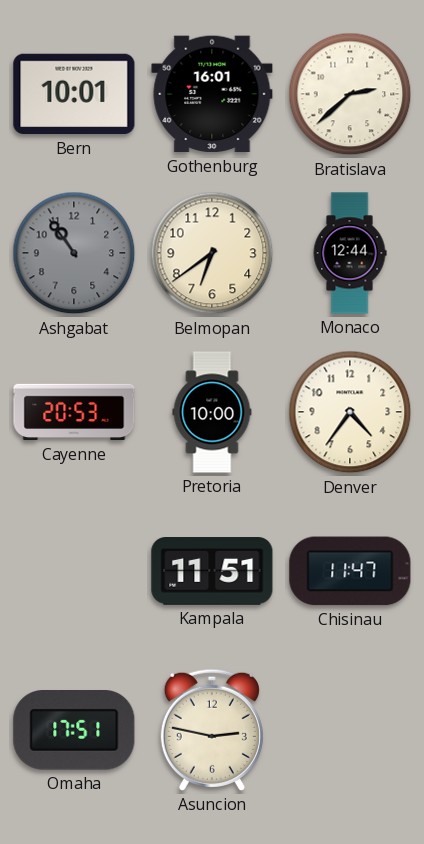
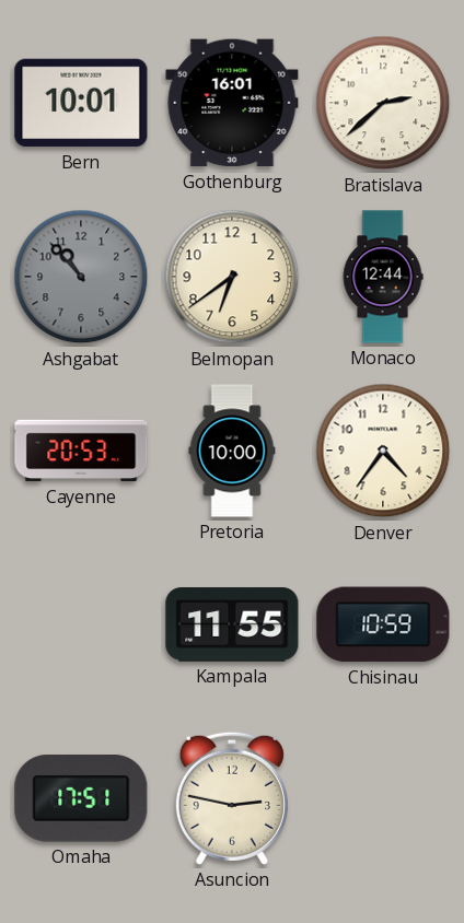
Ashgabat: 10:54 -> 10:53
Kampala: 11:51 -> 11:55
Chisinau: 11:47 -> 10:59
